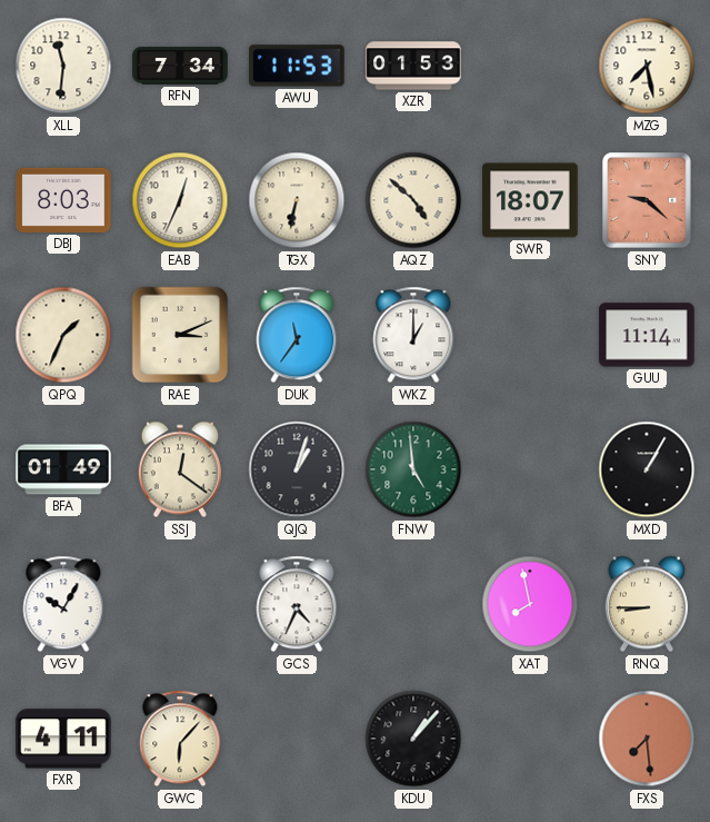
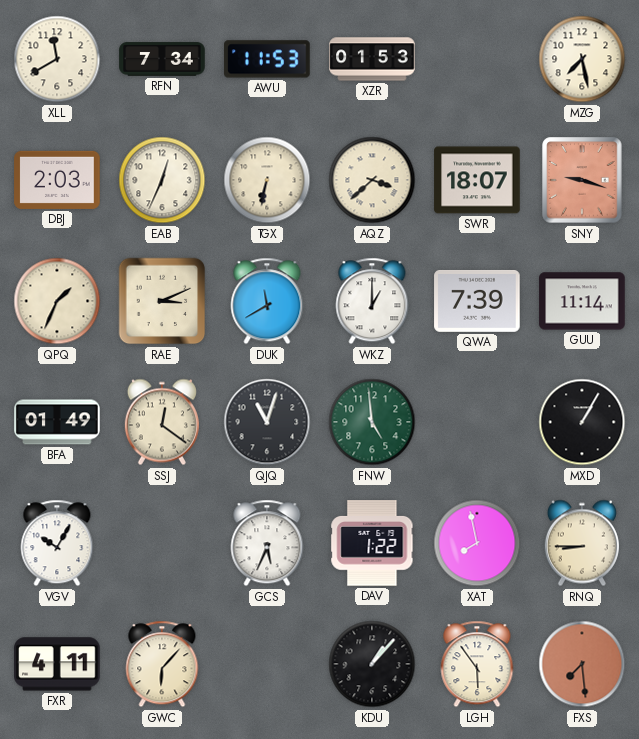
XLL: 11:31 -> 11:40
DBJ: 8:03 -> 2:03
AQZ: 4:52 -> 3:38
SNY: 9:22 -> 9:18
DUK: 11:36 -> 11:40
QWA: none -> 7:39
QJQ: 1:03 -> 11:03
GCS: 4:34 -> 5:34
DAV: none -> 1:22
LGH: none -> 5:54
